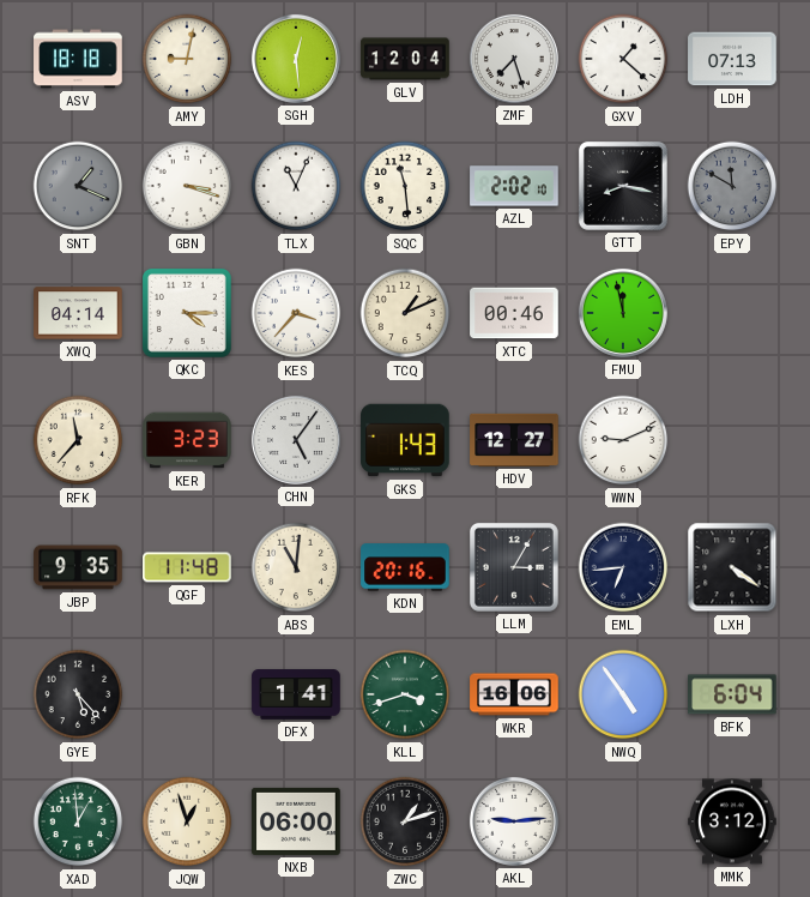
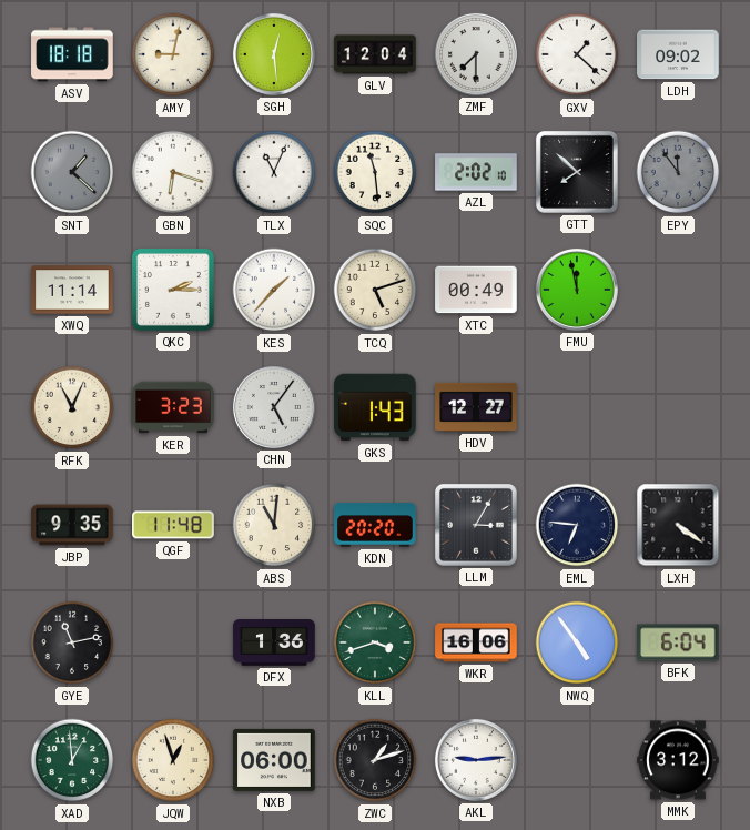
ZMF: 7:27 -> 7:30
LDH: 07:13 -> 09:02
SNT: 1:19 -> 1:22
GBN: 3:18 -> 6:18
GTT: 8:17 -> 7:52
EPY: 11:50 -> 11:54
XWQ: 04:14 -> 11:14
QKC: 4:15 -> 2:15
KES: 3:37 -> 1:37
TCQ: 1:11 -> 5:12
XTC: 00:46 -> 00:49
RFK: 11:37 -> 11:04
WWN: 9:11 -> none
KDN: 20:16 -> 20:20
EML: 6:44 -> 6:46
GYE: 5:23 -> 11:13
DFX: 1:41 -> 1:36
